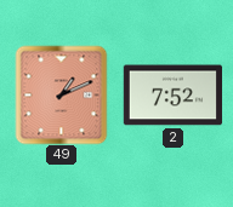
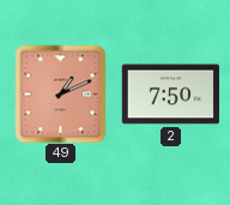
2: 7:52 -> 7:50
